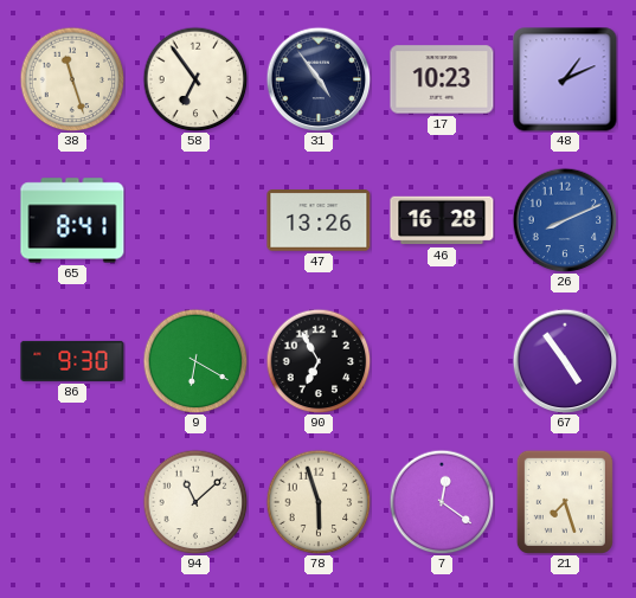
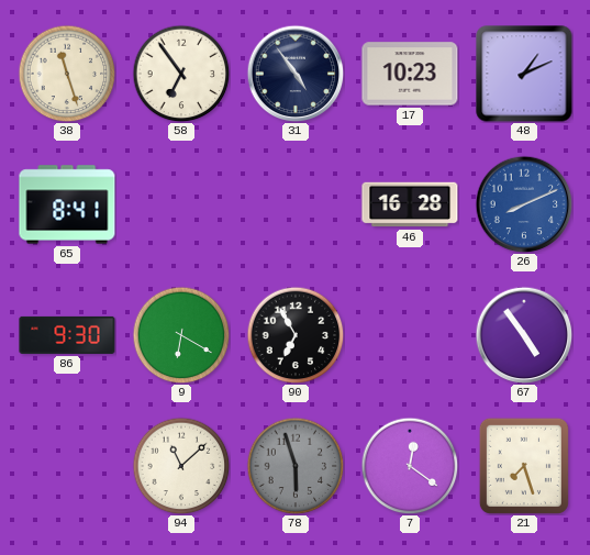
47: 13:26 -> none
78 dial: cream -> grey
